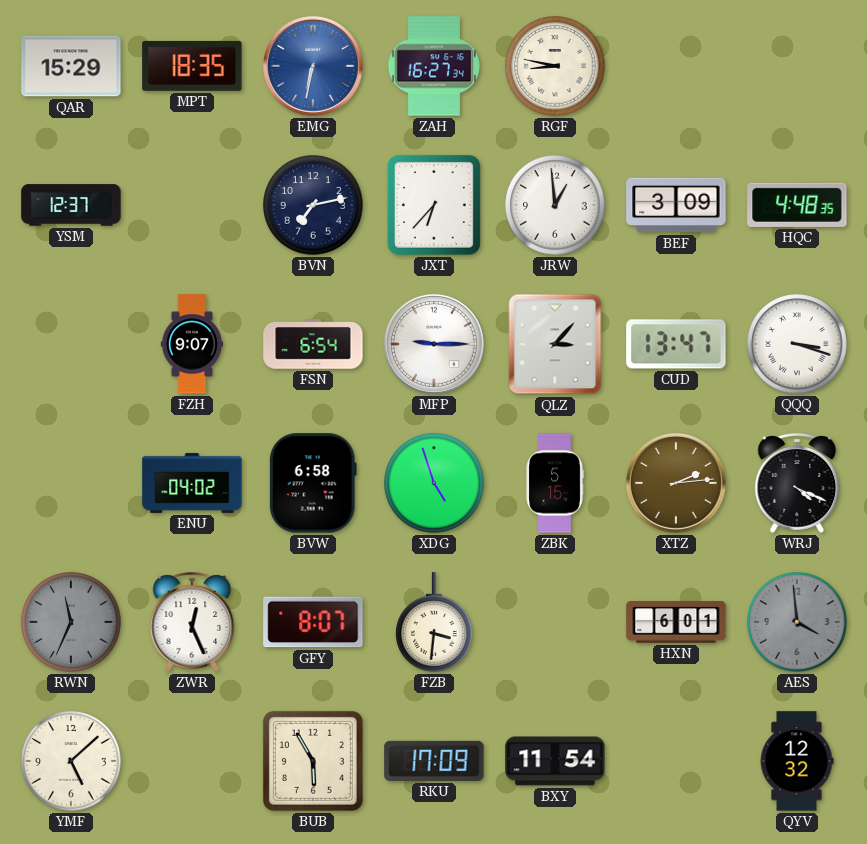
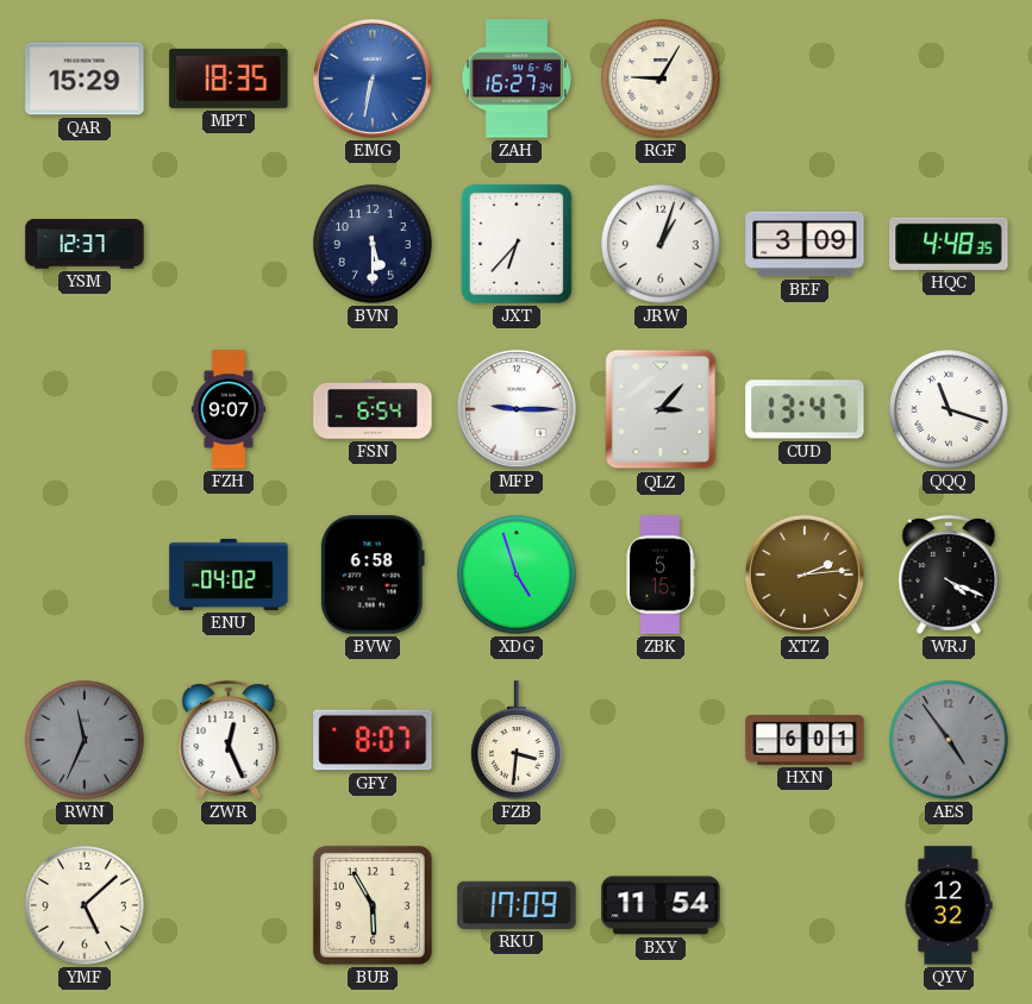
RGF: 8:47 -> 9:05
BVN: 7:13 -> 5:30
JRW: 12:59 -> 1:03
QQQ: 3:18 -> 11:18
AES: 3:59 -> 4:54
